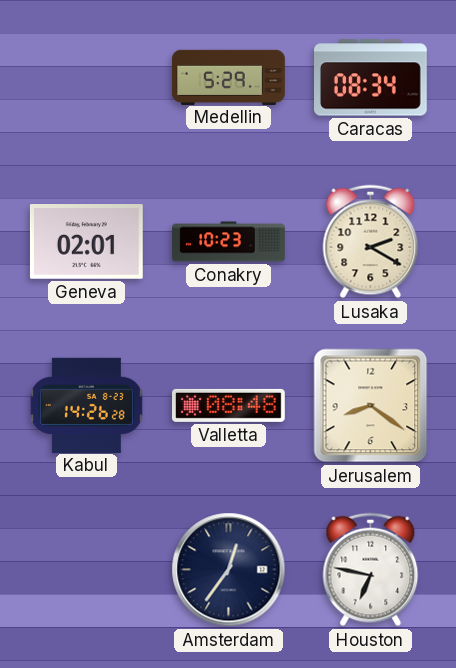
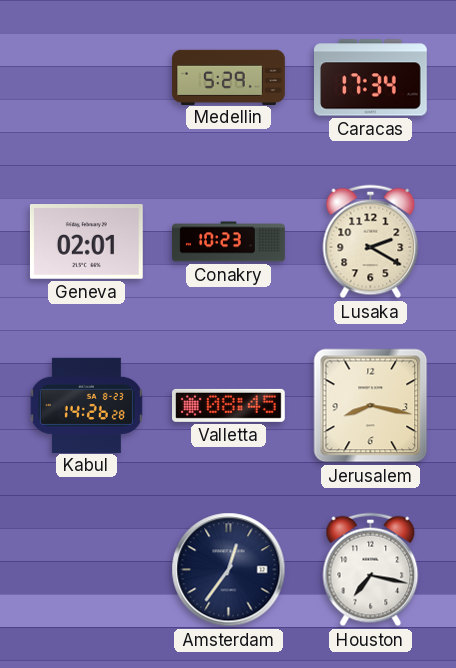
Caracas: 08:34 -> 17:34
Valletta: 08:48 -> 08:45
Jerusalem: 8:21 -> 8:17
Houston: 6:47 -> 7:17
